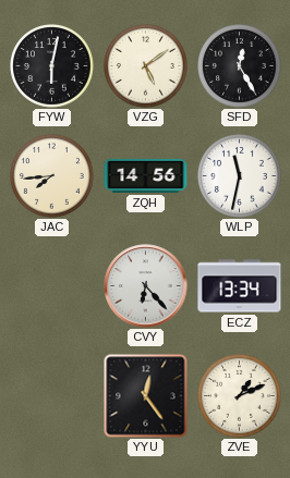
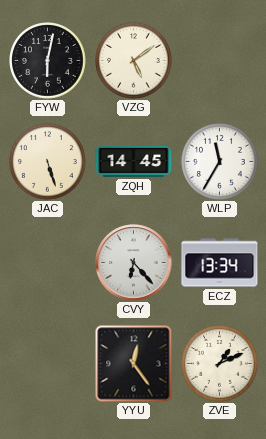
SFD: 12:25 -> none
JAC: 7:44 -> 5:27
ZQH: 14:56 -> 14:45
WLP: 11:32 -> 11:35
